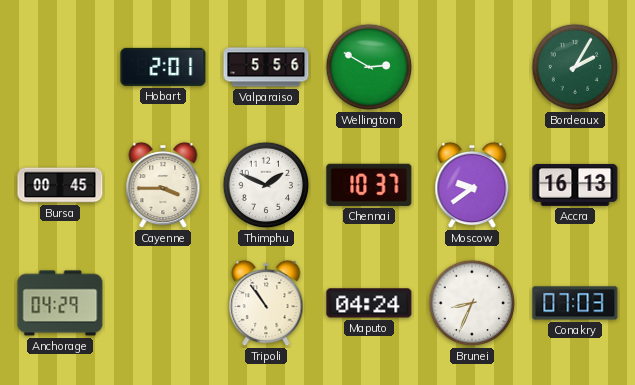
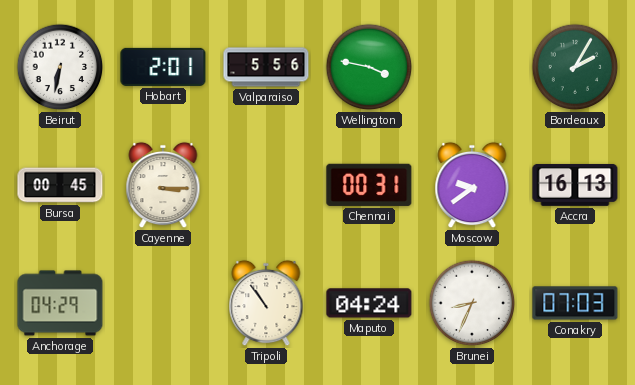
Beirut: none -> 6:32
Wellington: 2:50 -> 3:47
Cayenne: 3:45 -> 3:15
Thimphu: 1:49 -> none
Chennai: 10:37 -> 00:31
